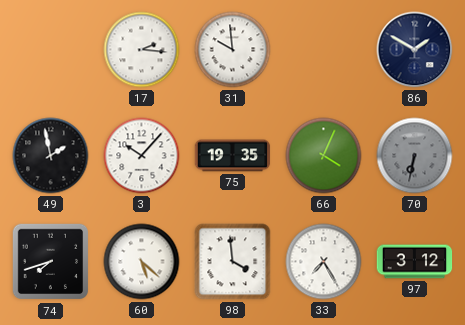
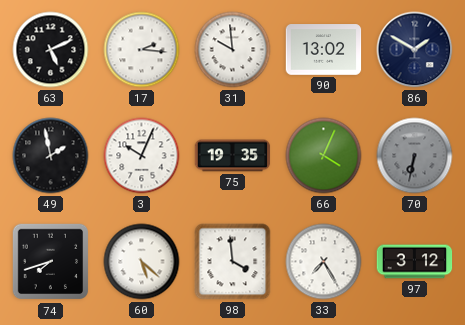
63: none -> 5:11
90: none -> 13:02
3: 10:07 -> 10:04
